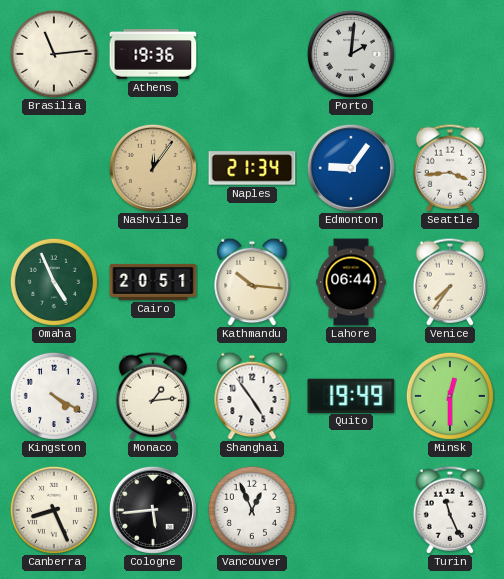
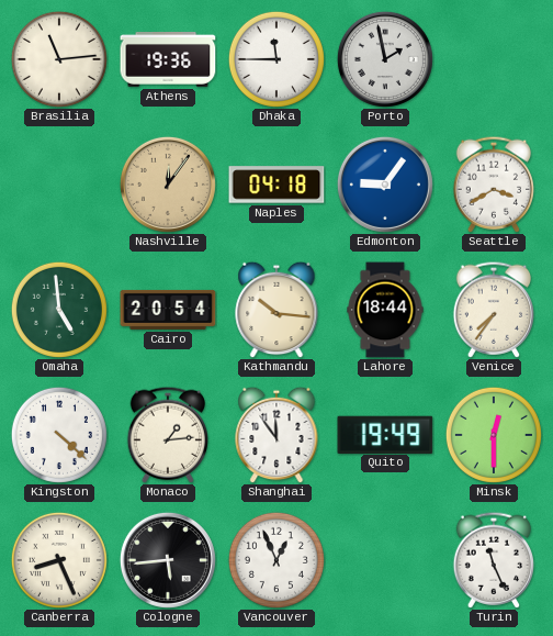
Dhaka: none -> 11:45
Porto: 2:01 -> 1:58
Naples: 21:34 -> 04:18
Seattle: 3:44 -> 3:40
Omaha: 4:56 -> 4:59
Cairo: 20:51 -> 20:54
Lahore: 06:44 -> 18:44
Kingston: 4:20 -> 4:22
Shanghai: 4:54 -> 11:54
